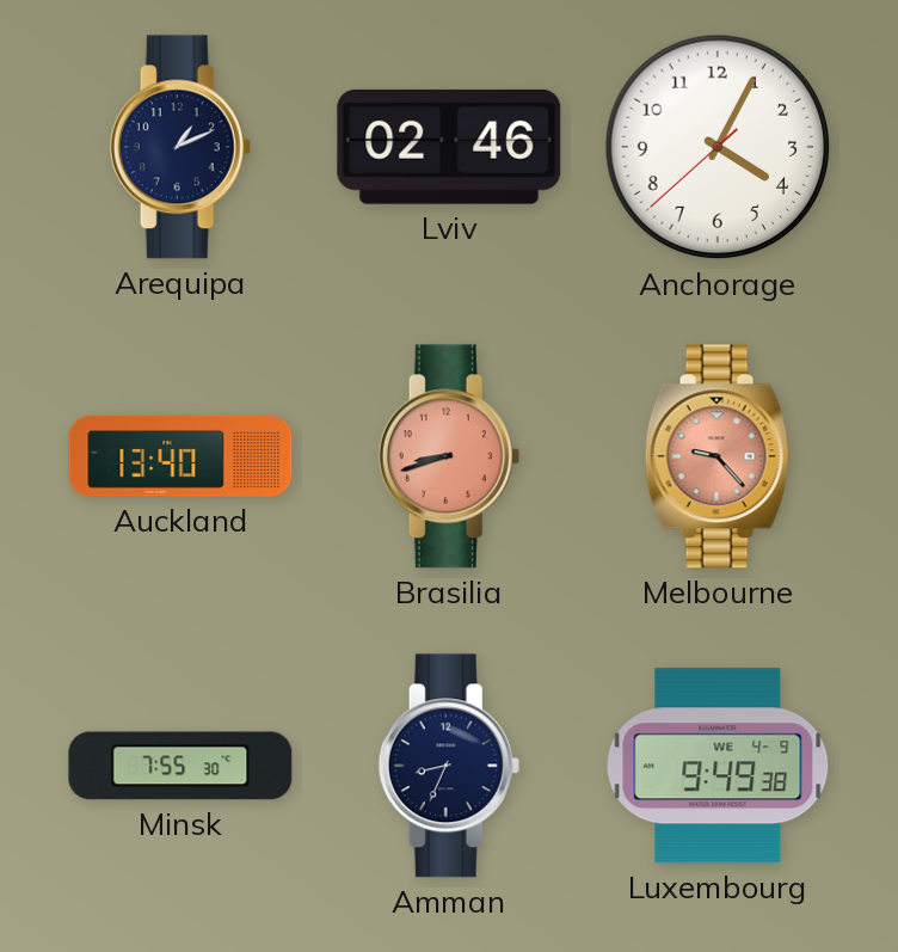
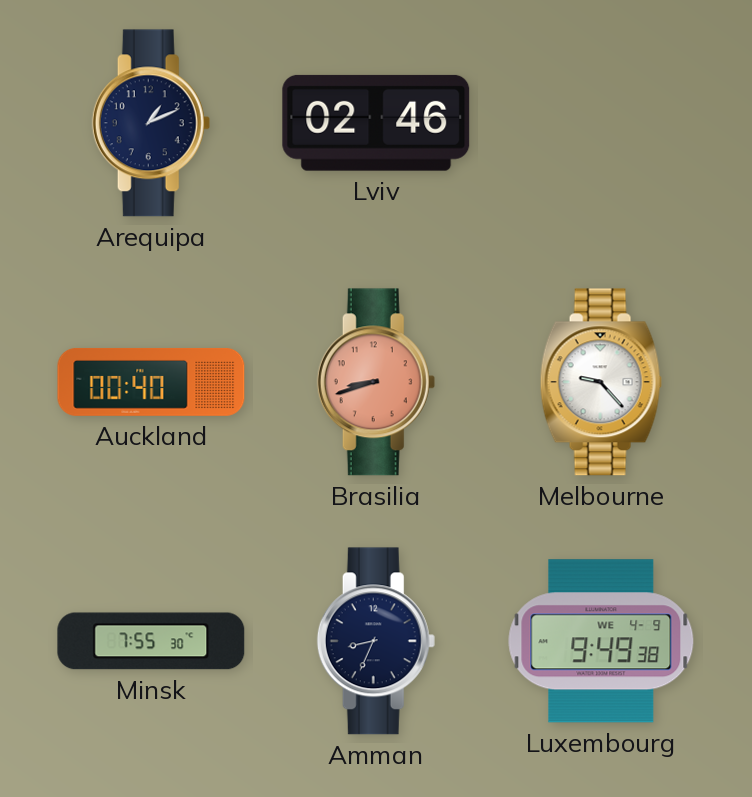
Anchorage: 4:04 -> none
Auckland: 13:40 -> 00:40
Melbourne dial: salmon -> white
